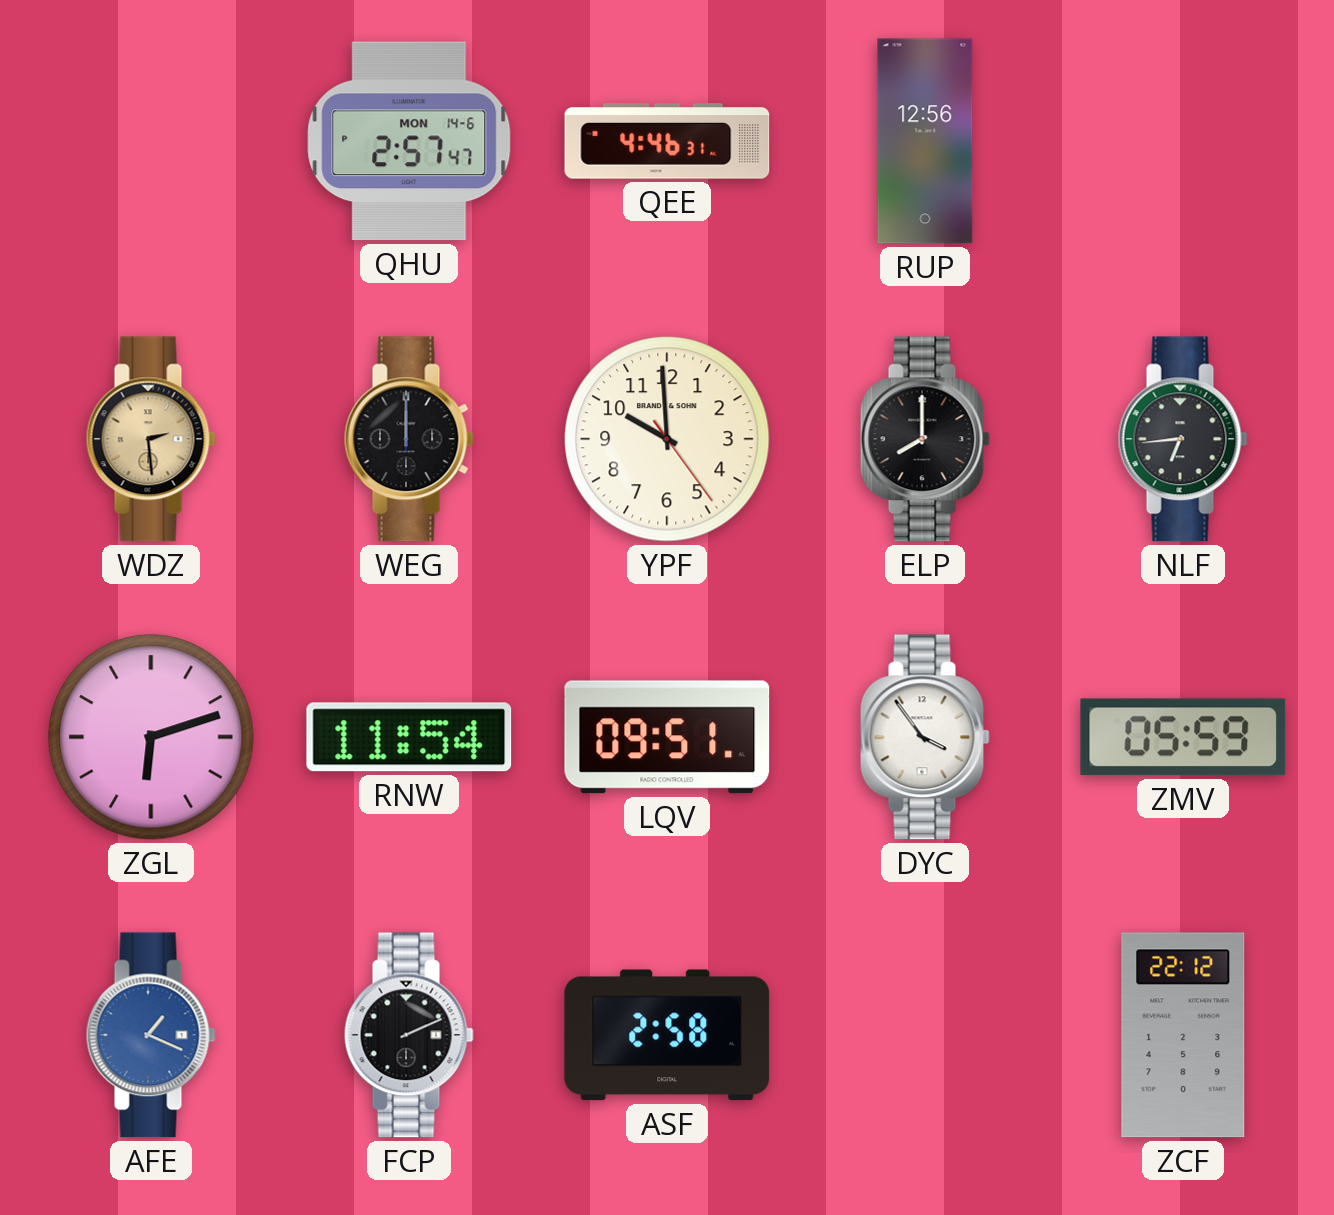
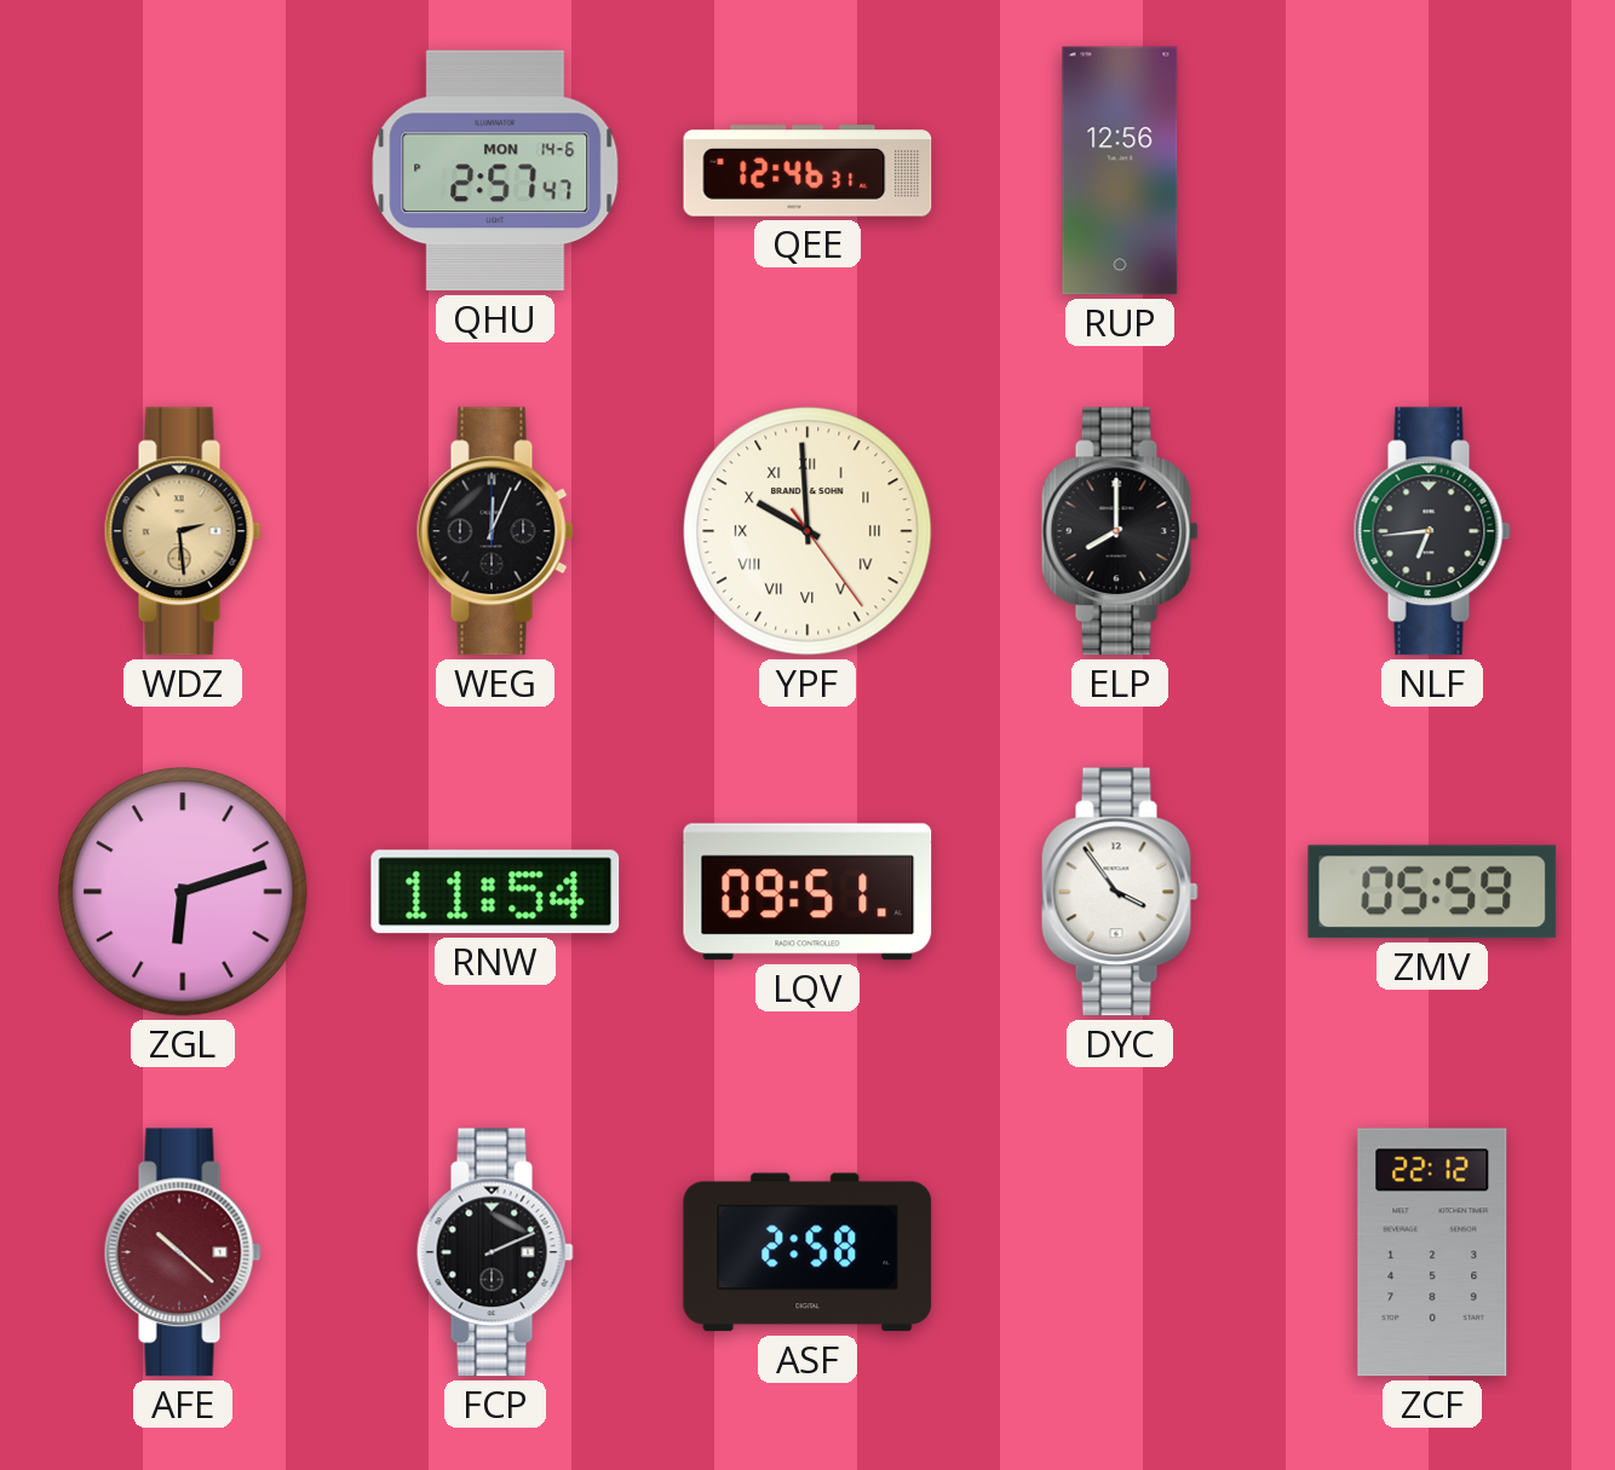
QEE: 4:46 -> 12:46
WEG: 12:00 -> 12:04
YPF numerals: Arabic -> Roman
AFE: 1:19 -> 10:22
AFE dial: blue -> burgundy
